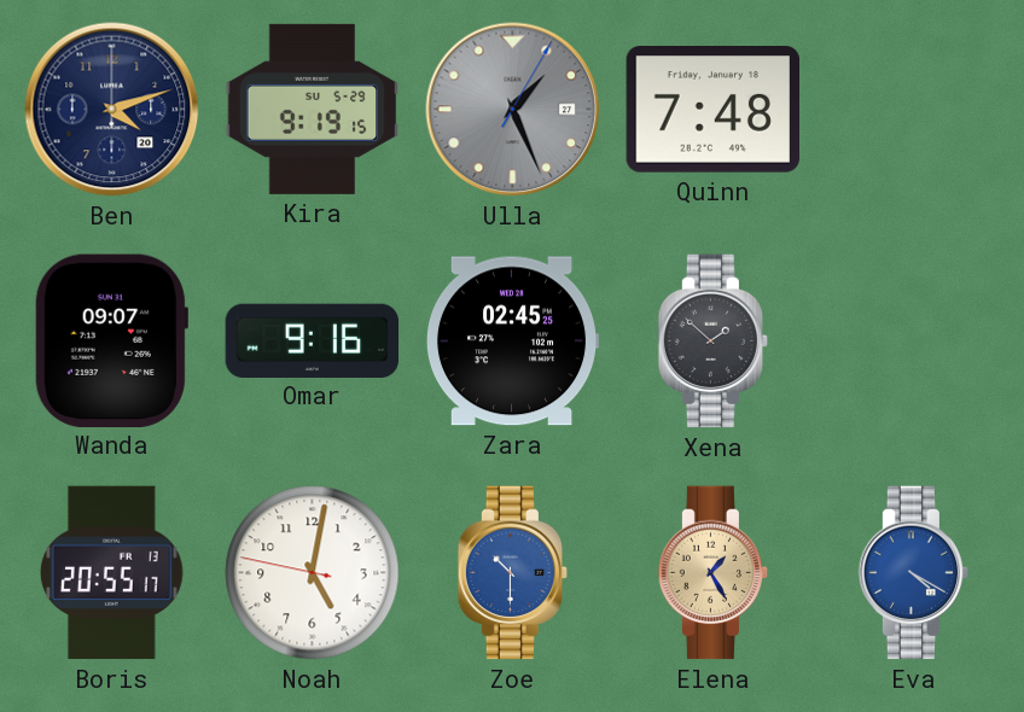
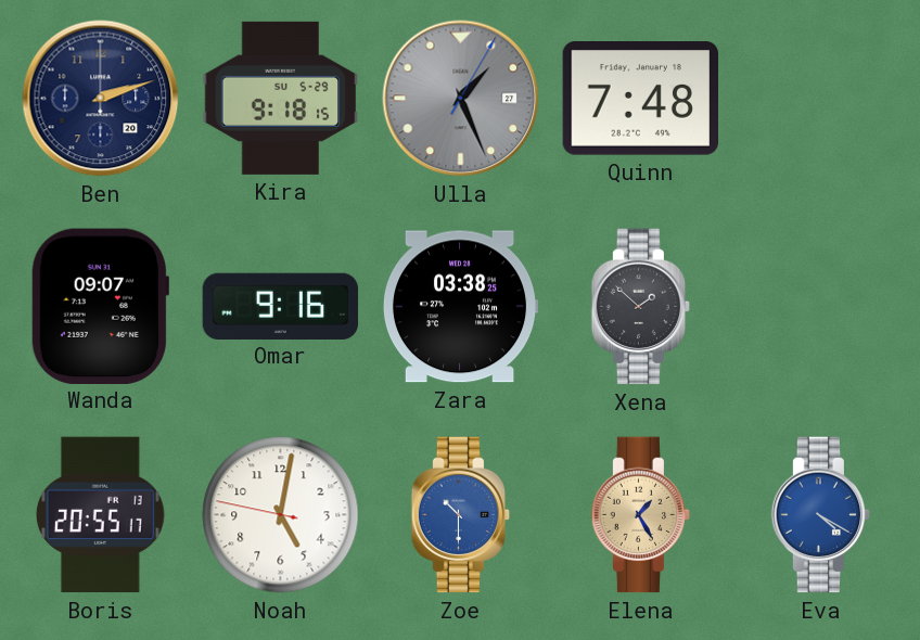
Ben: 4:12 -> 2:12
Kira: 9:19 -> 9:18
Zara: 02:45 -> 03:38
